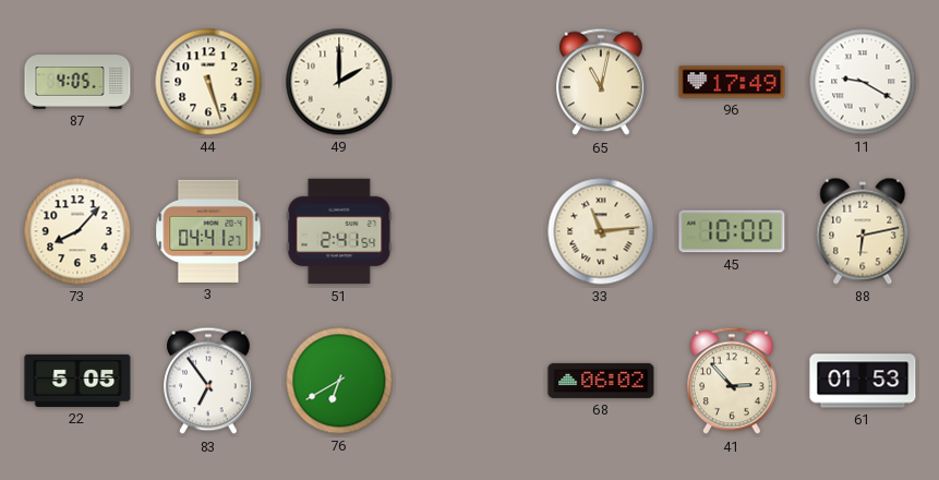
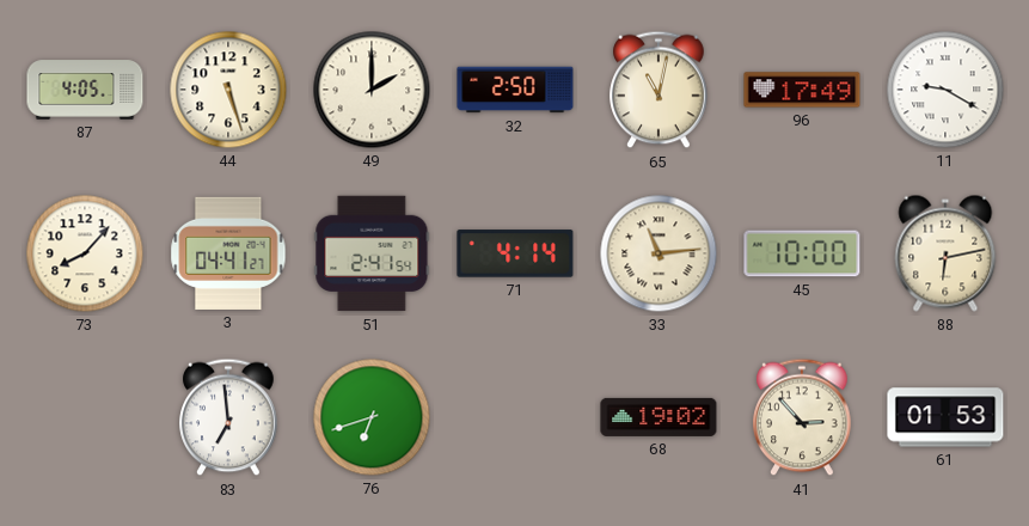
32: none -> 2:50
71: none -> 4:14
22: 5:05 -> none
83: 6:54 -> 6:59
76: 6:40 -> 6:42
68: 06:02 -> 19:02
